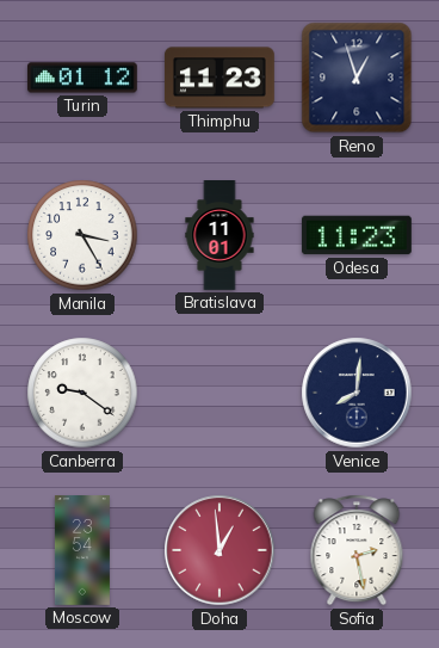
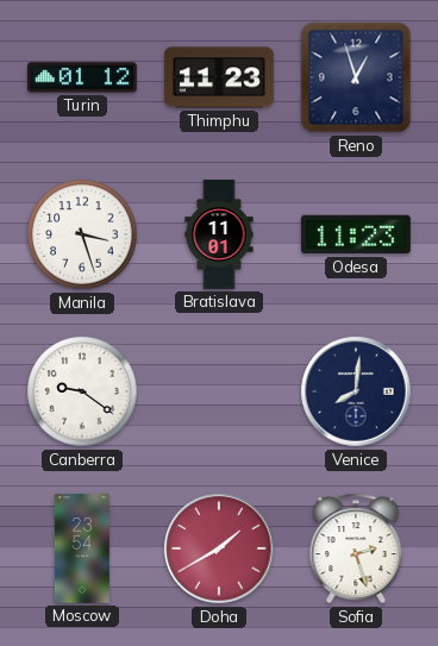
Manila: 3:25 -> 3:27
Doha: 12:59 -> 1:40
Sofia: 2:28 -> 2:27
